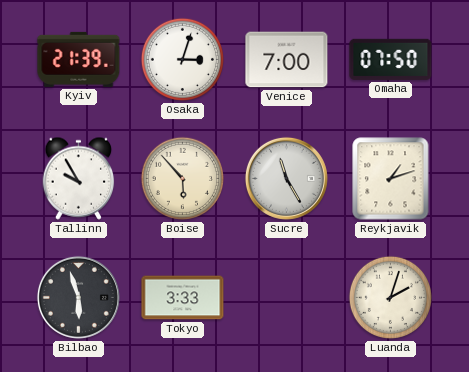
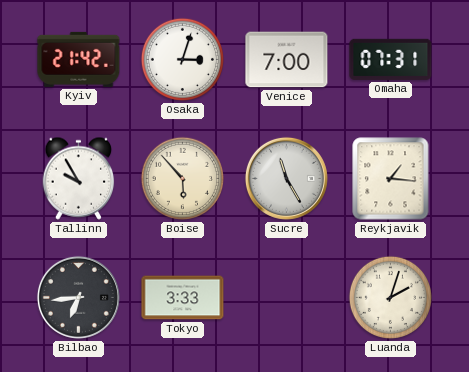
Kyiv: 21:39 -> 21:42
Omaha: 07:50 -> 07:31
Reykjavik: 1:12 -> 1:16
Bilbao: 5:57 -> 6:44
